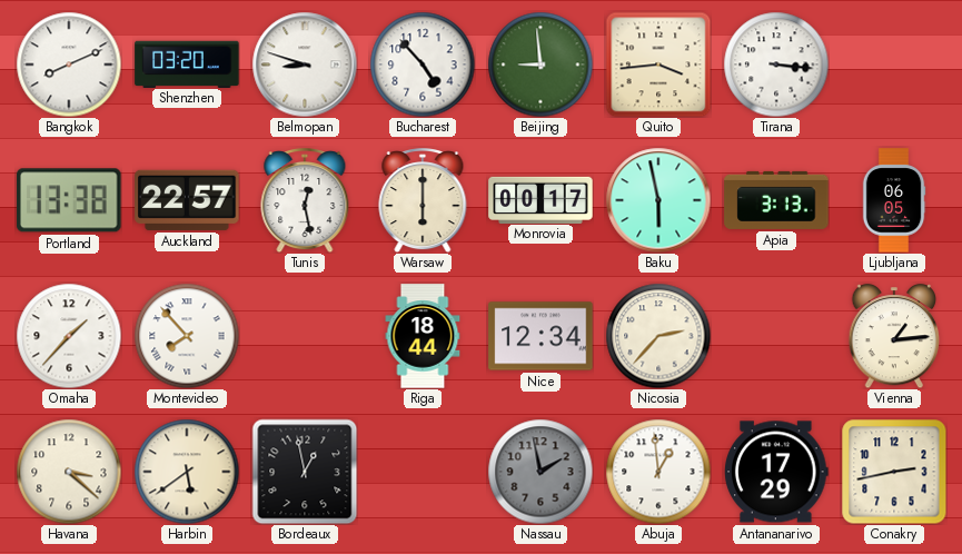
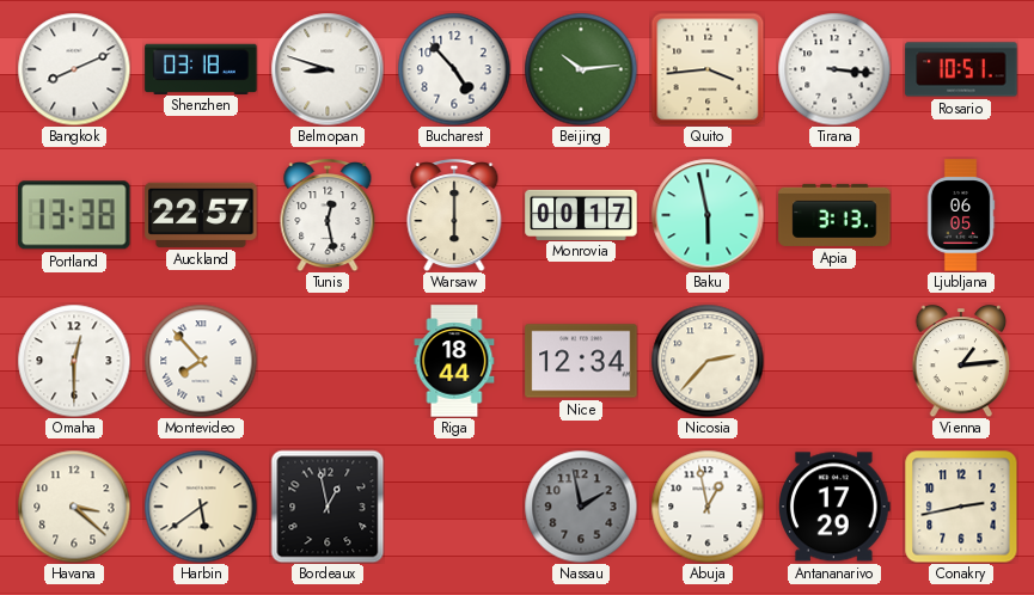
Shenzhen: 03:20 -> 03:18
Beijing: 8:59 -> 10:14
Rosario: none -> 10:51
Omaha: 1:37 -> 12:30
Abuja: 12:59 -> 12:58
